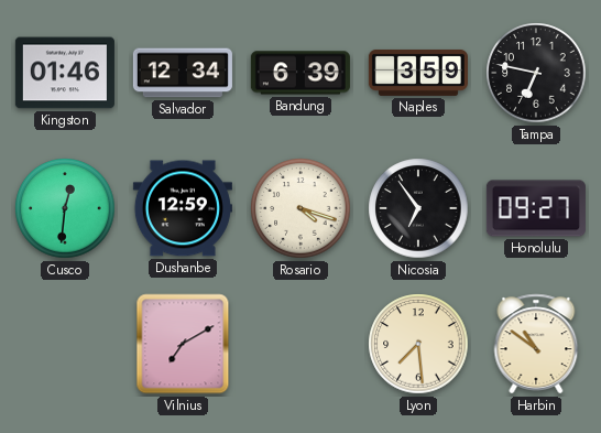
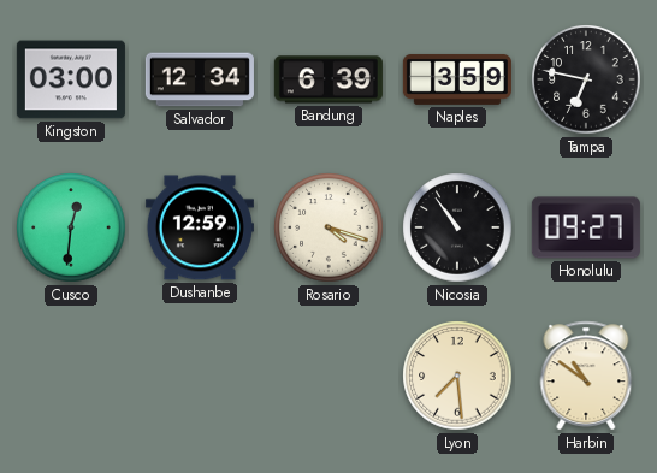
Kingston: 01:46 -> 03:00
Nicosia: 6:54 -> 10:54
Vilnius: 7:10 -> none
